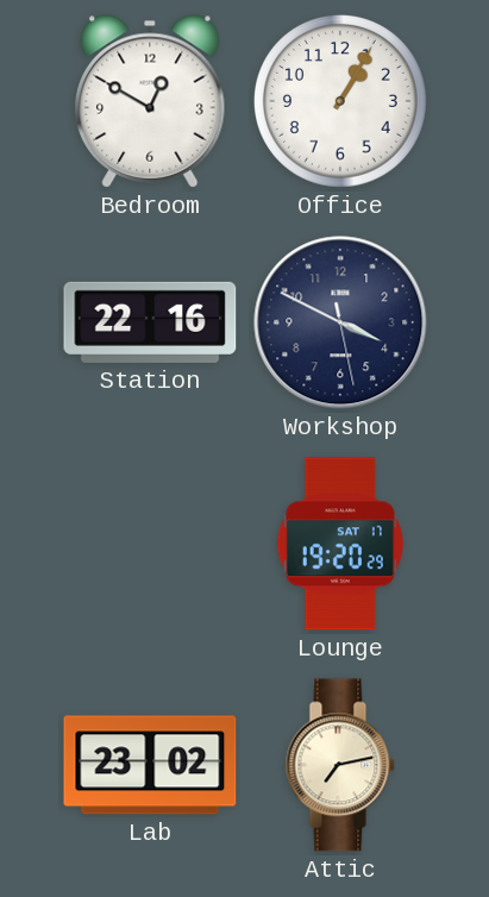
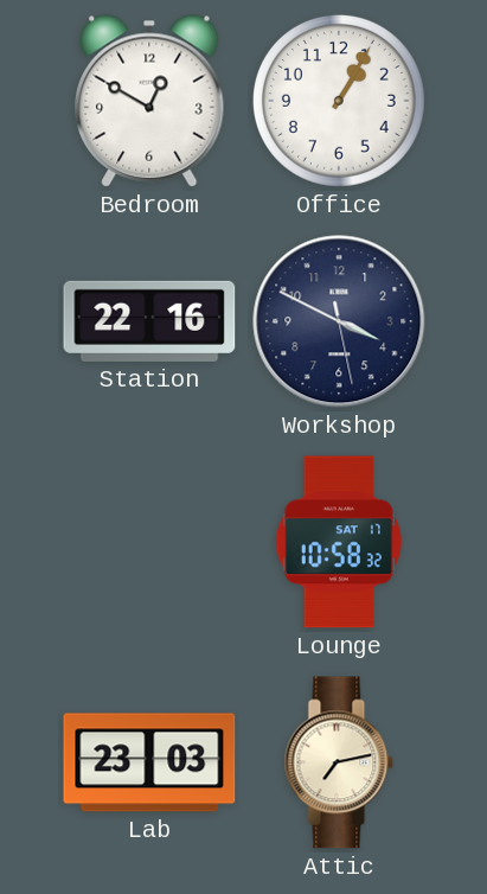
Lounge: 19:20 -> 10:58
Lab: 23:02 -> 23:03
